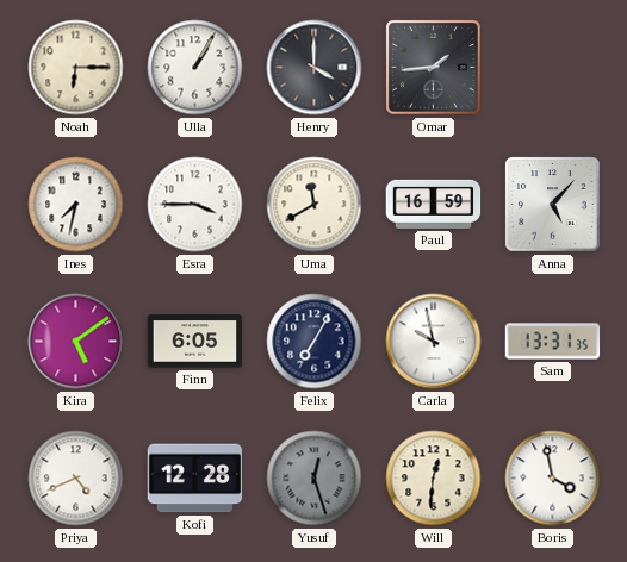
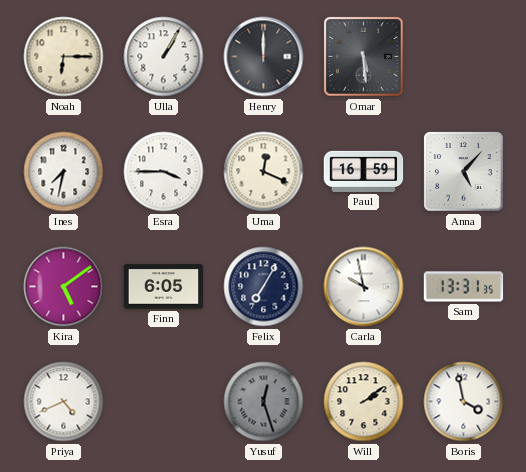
Henry: 4:00 -> 12:00
Omar: 1:44 -> 5:29
Uma: 11:40 -> 12:19
Kofi: 12:28 -> none
Will: 12:31 -> 2:09
